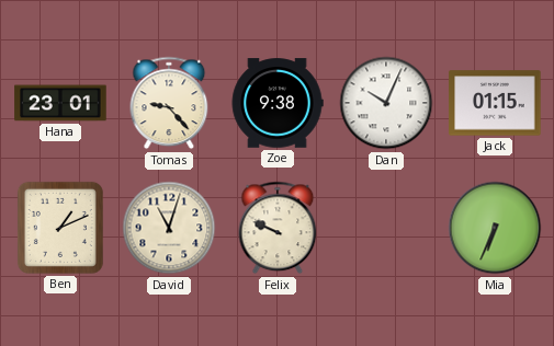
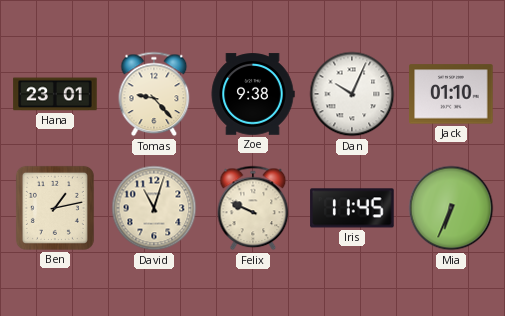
Jack: 01:15 -> 01:10
Ben: 1:11 -> 1:13
Iris: none -> 11:45
